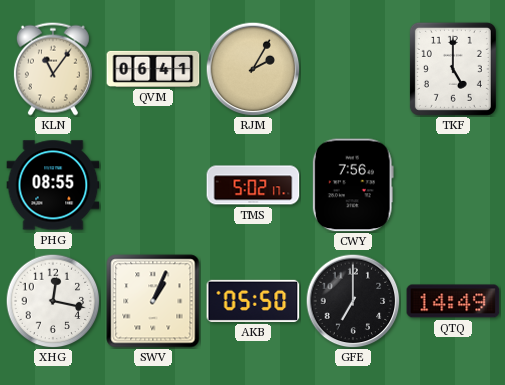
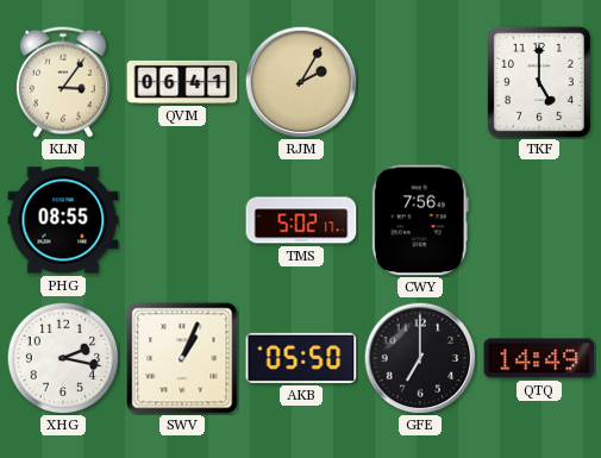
KLN: 11:06 -> 3:06
XHG: 12:17 -> 2:17
